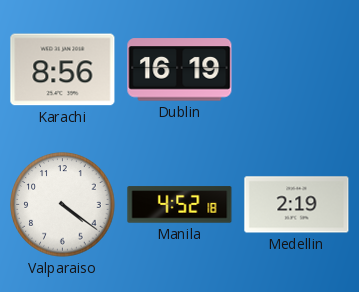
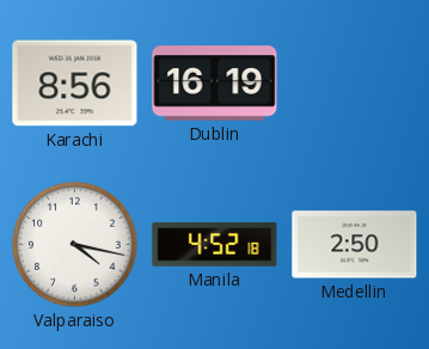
Valparaiso: 4:21 -> 4:17
Medellin: 2:19 -> 2:50
